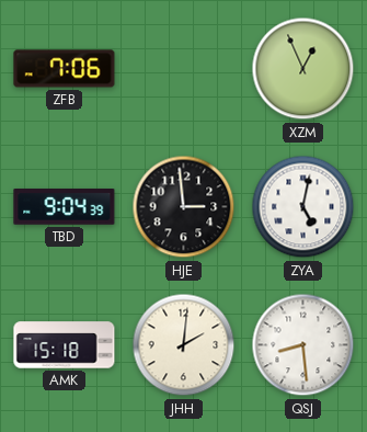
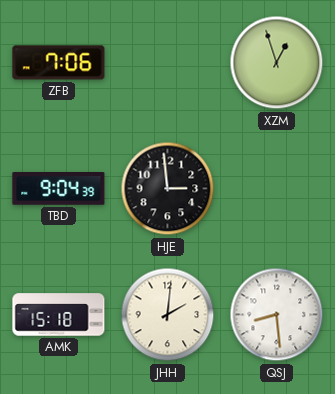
XZM: 12:56 -> 12:57
ZYA: 5:02 -> none
